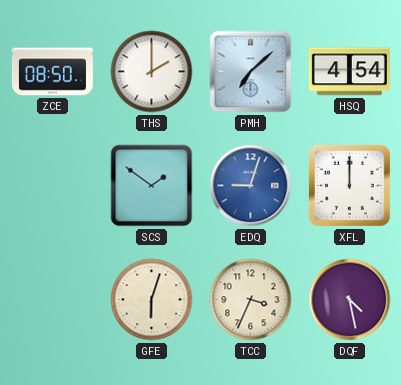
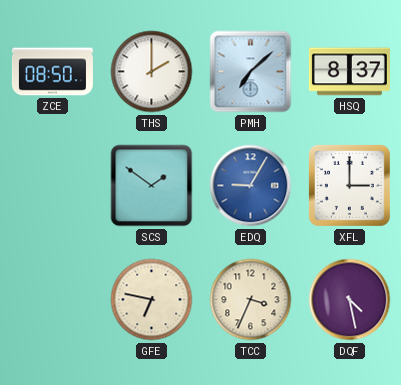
HSQ: 4:54 -> 8:37
EDQ: 9:03 -> 9:05
XFL: 12:00 -> 3:00
GFE: 6:03 -> 6:47
